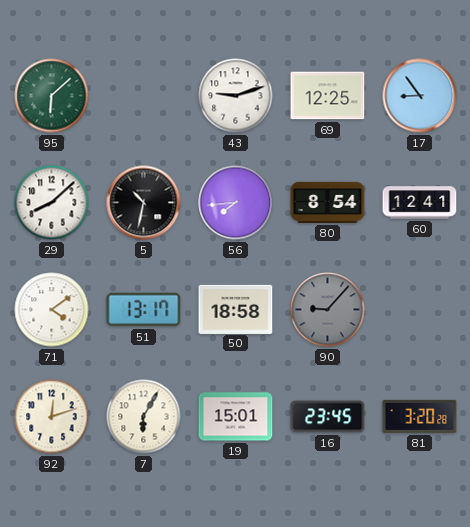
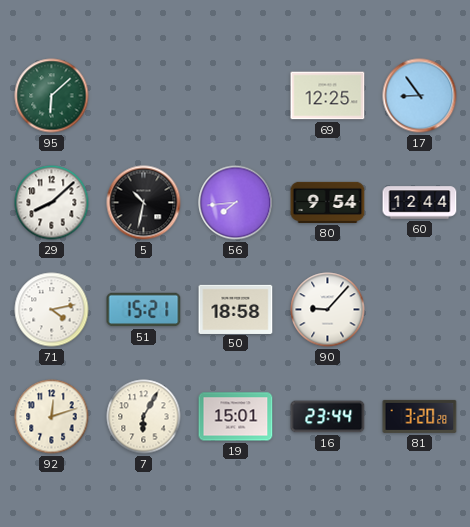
43: 9:12 -> none
80: 8:54 -> 9:54
60: 12:41 -> 12:44
71: 4:09 -> 4:13
51: 13:17 -> 15:21
90 dial: grey -> white
16: 23:45 -> 23:44
